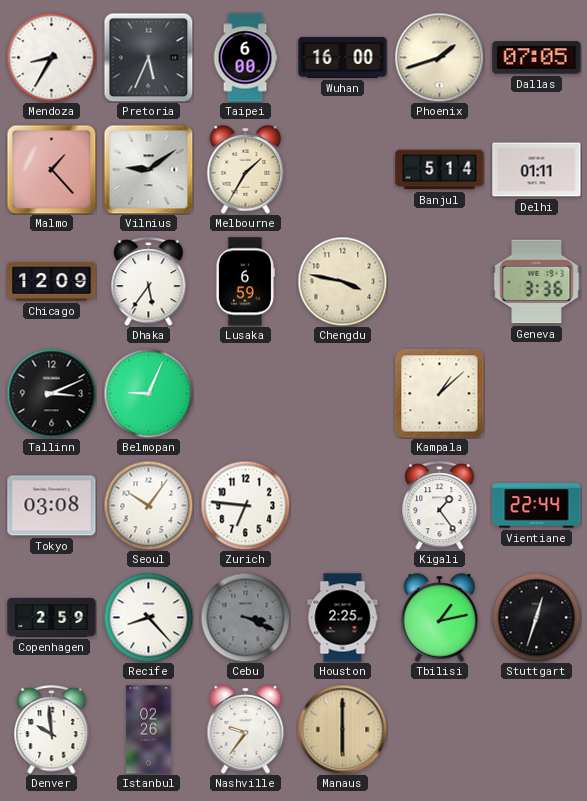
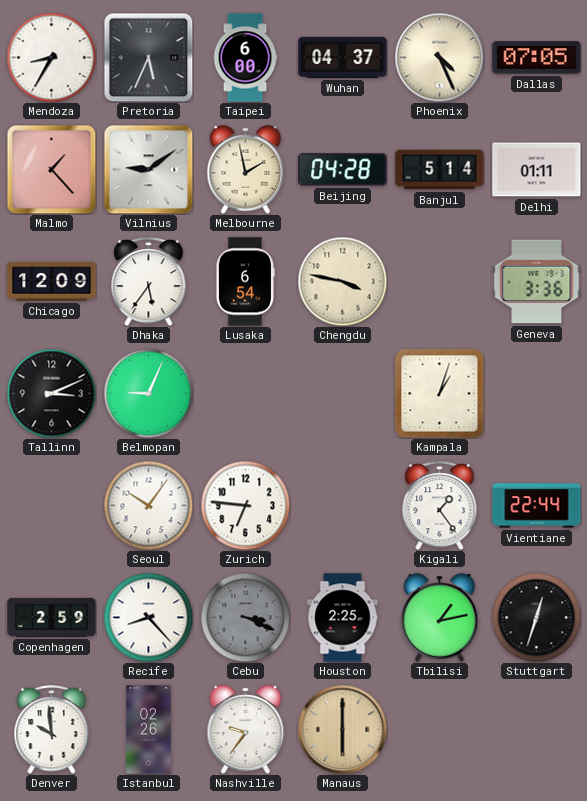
Wuhan: 16:00 -> 04:37
Phoenix: 1:42 -> 4:26
Melbourne: 1:35 -> 1:58
Beijing: none -> 04:28
Lusaka: 6:59 -> 6:54
Kampala: 1:08 -> 1:03
Tokyo: 03:08 -> none
